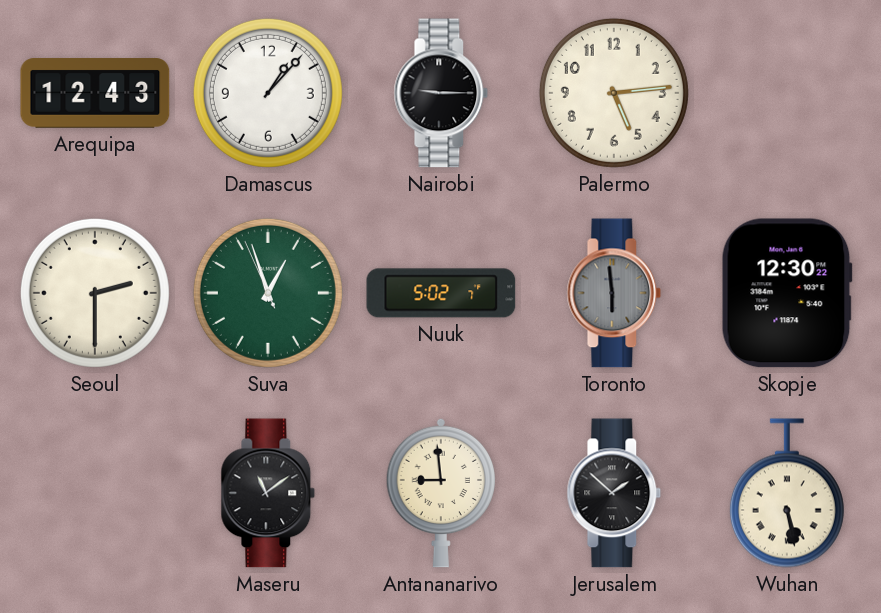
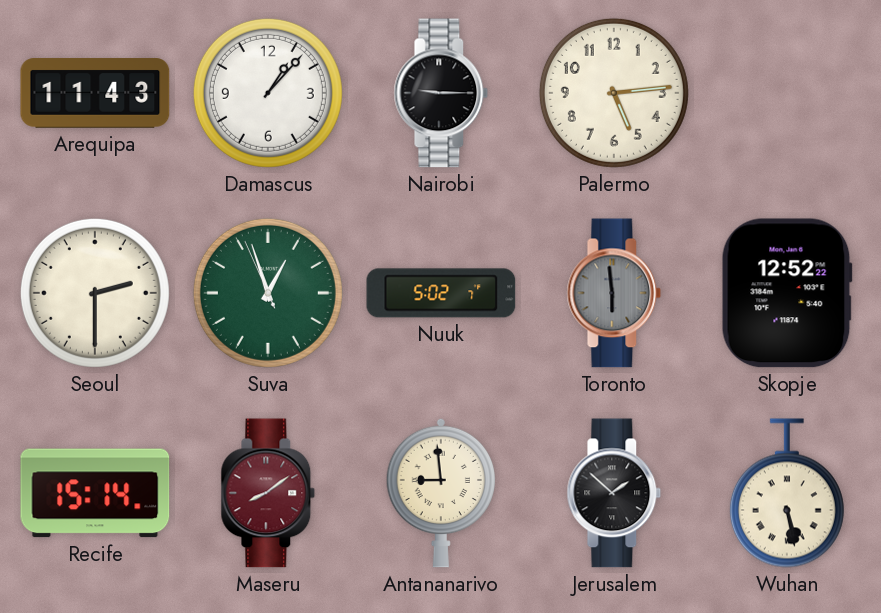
Arequipa: 12:43 -> 11:43
Skopje: 12:30 -> 12:52
Recife: none -> 15:14
Maseru: 11:09 -> 8:09
Maseru dial: black -> burgundy
